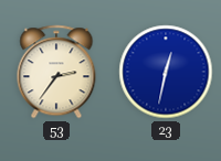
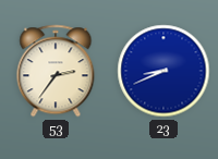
23: 12:32 -> 8:41
